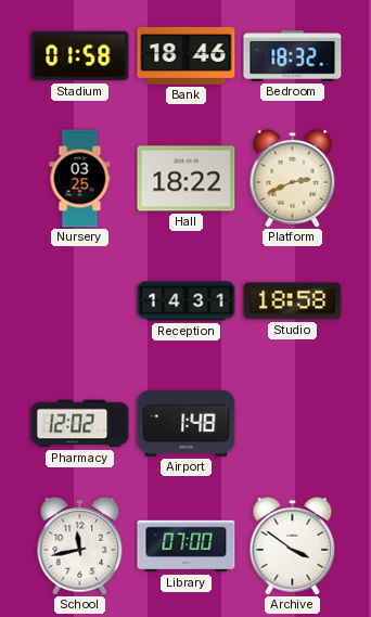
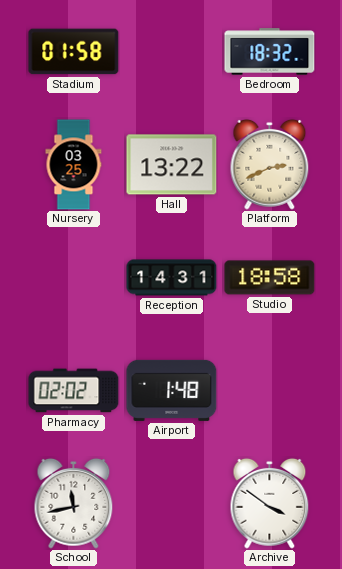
Bank: 18:46 -> none
Hall: 18:22 -> 13:22
Pharmacy: 12:02 -> 02:02
Library: 07:00 -> none
